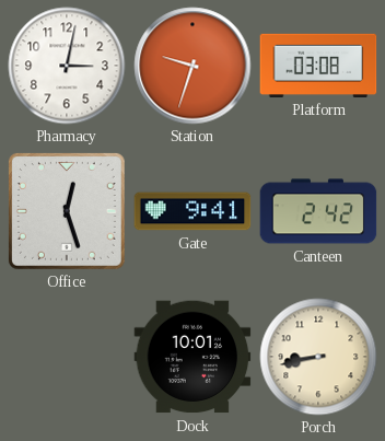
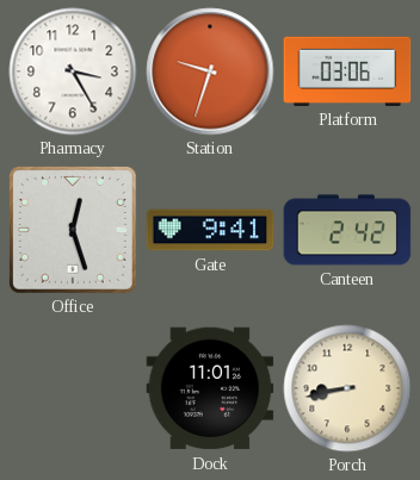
Pharmacy: 3:02 -> 3:25
Platform: 03:08 -> 03:06
Dock: 10:01 -> 11:01
